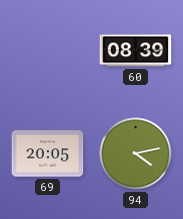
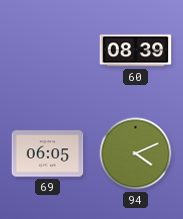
69: 20:05 -> 06:05
94: 4:13 -> 4:11
